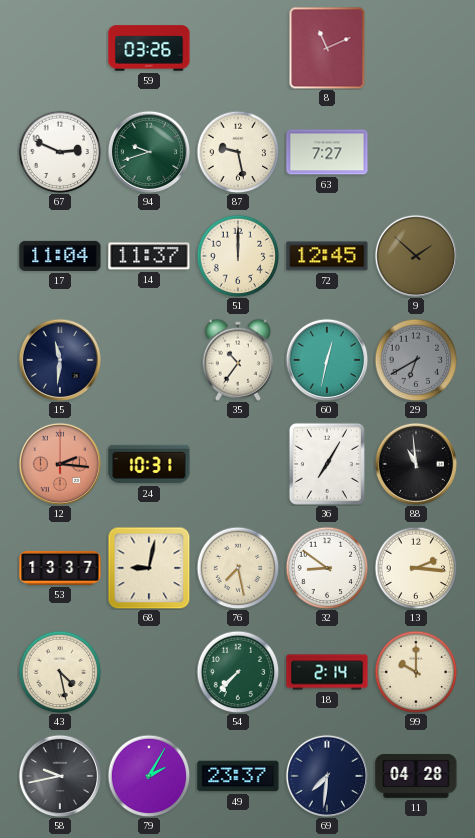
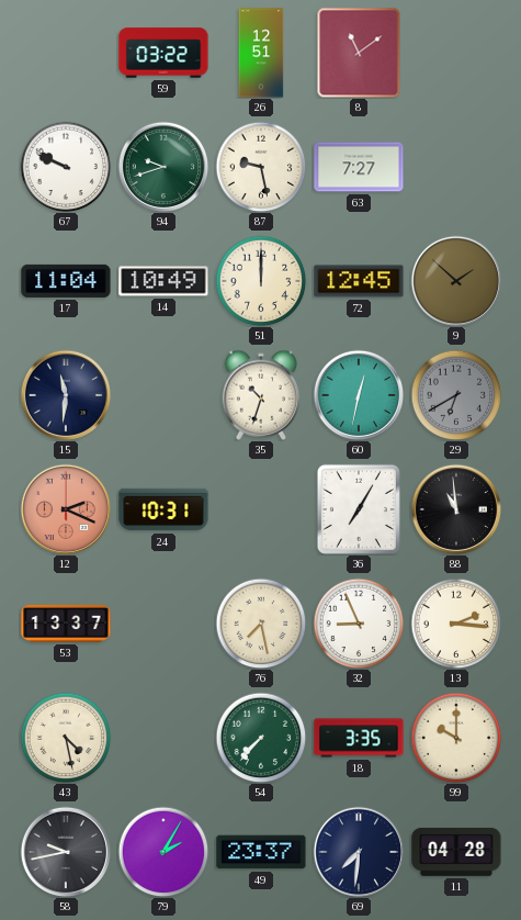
59: 03:26 -> 03:22
26: none -> 12:51
8: 11:11 -> 11:09
67: 2:49 -> 9:49
14: 11:37 -> 10:49
35: 10:36 -> 10:33
12: 2:16 -> 2:19
68: 9:02 -> none
32: 8:51 -> 8:56
18: 2:14 -> 3:35
